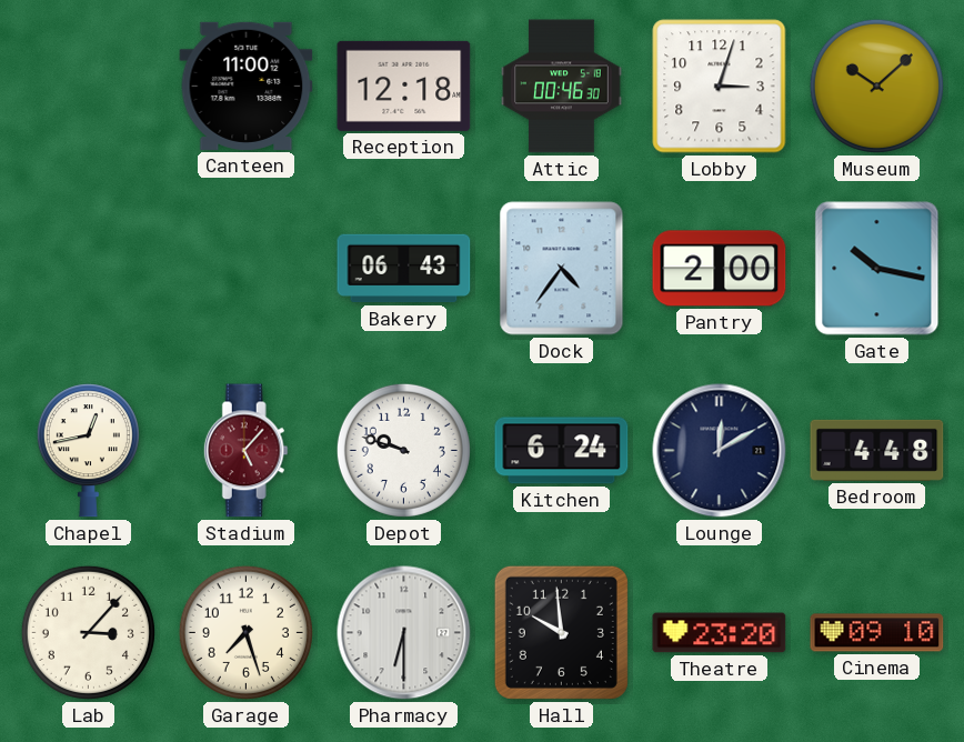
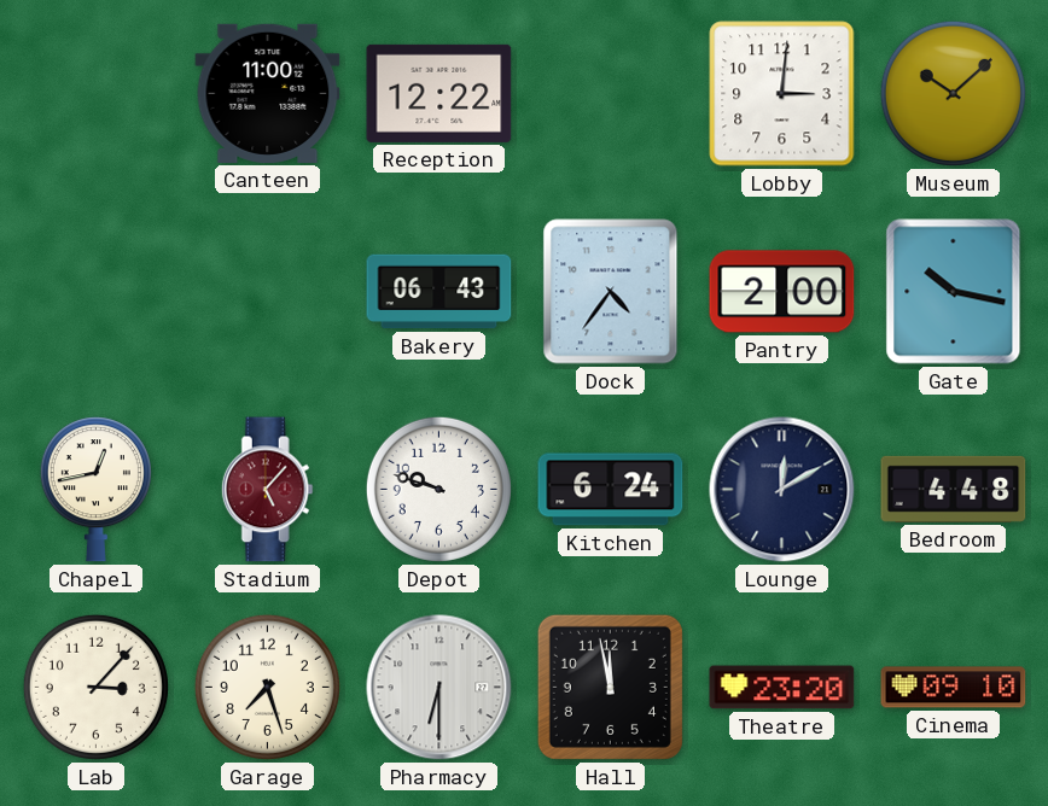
Reception: 12:18 -> 12:22
Attic: 00:46 -> none
Lobby: 3:03 -> 3:01
Hall: 9:59 -> 11:58
